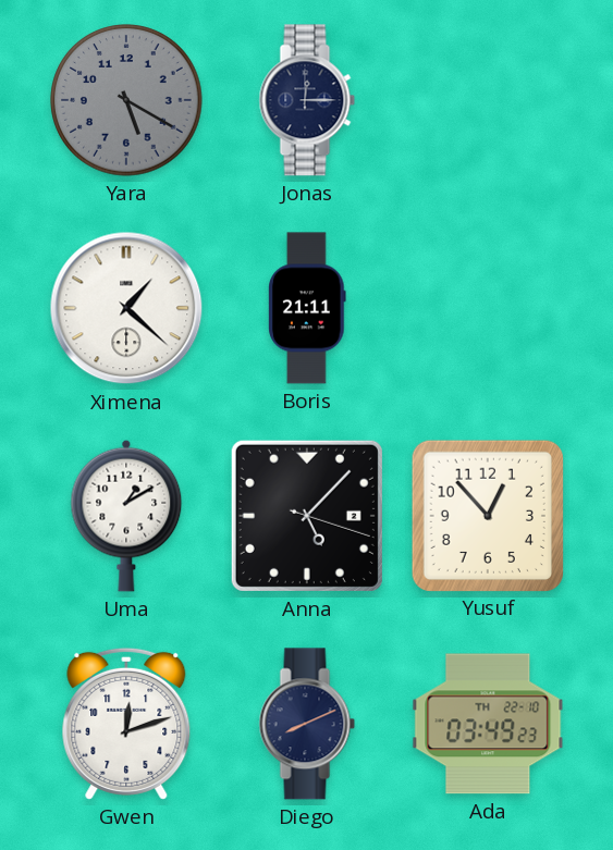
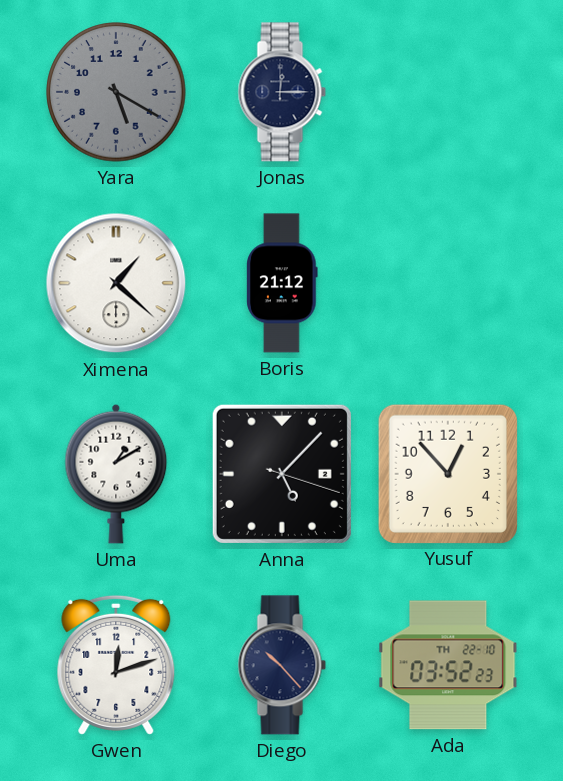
Boris: 21:11 -> 21:12
Diego: 8:11 -> 10:23
Ada: 03:49 -> 03:52
